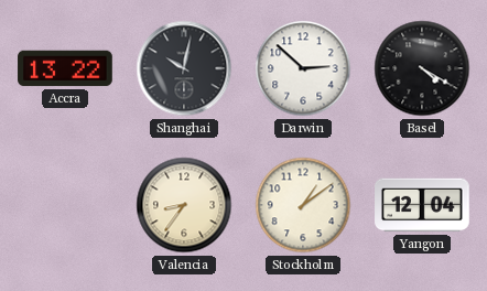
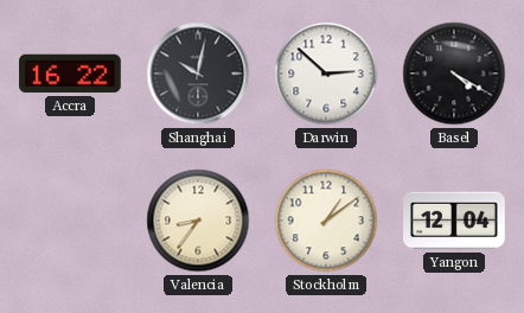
Accra: 13:22 -> 16:22
